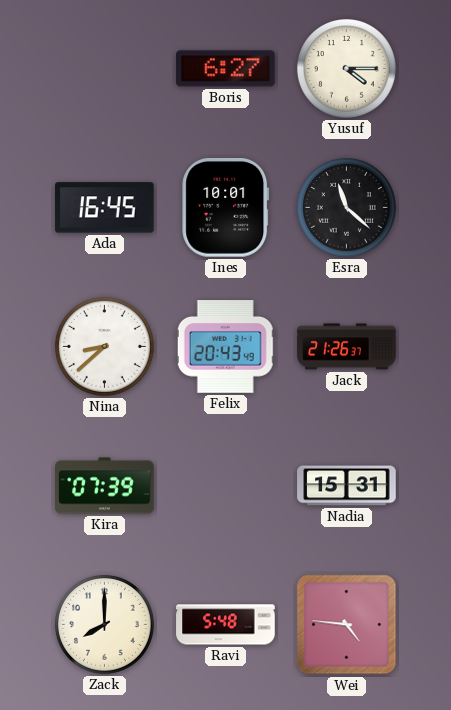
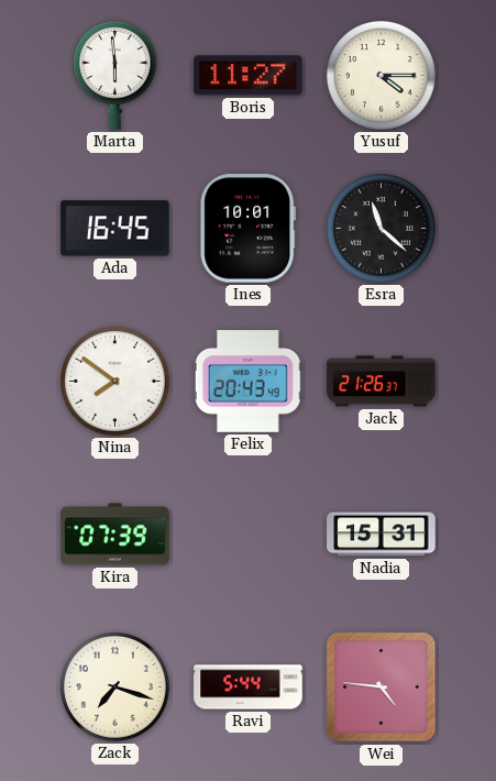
Marta: none -> 5:59
Boris: 6:27 -> 11:27
Nina: 8:38 -> 7:51
Zack: 8:00 -> 7:18
Ravi: 5:48 -> 5:44
